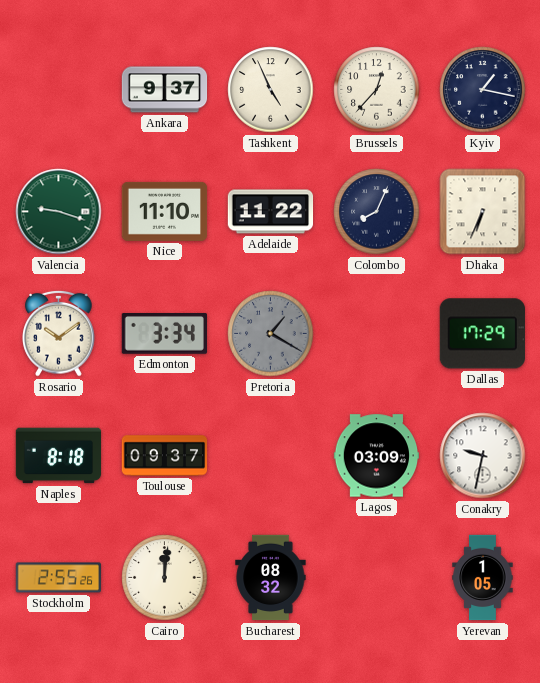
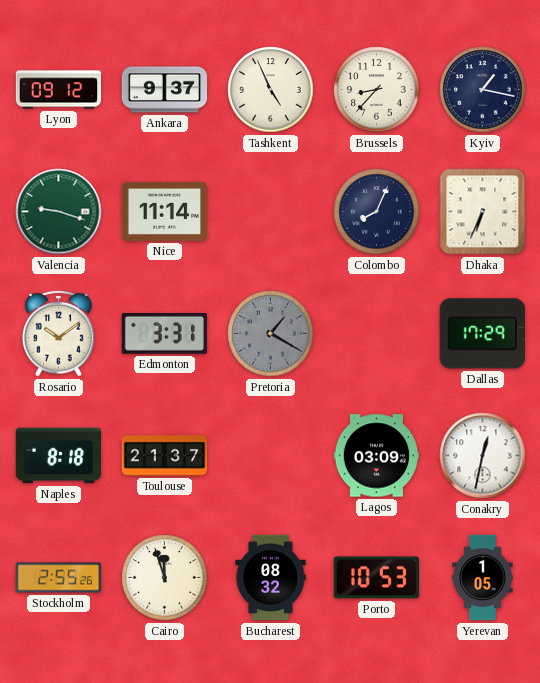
Lyon: none -> 09:12
Brussels: 12:37 -> 8:37
Nice: 11:10 -> 11:14
Adelaide: 11:22 -> none
Edmonton: 3:34 -> 3:31
Toulouse: 09:37 -> 21:37
Conakry: 9:32 -> 12:32
Cairo: 12:01 -> 11:57
Porto: none -> 10:53
